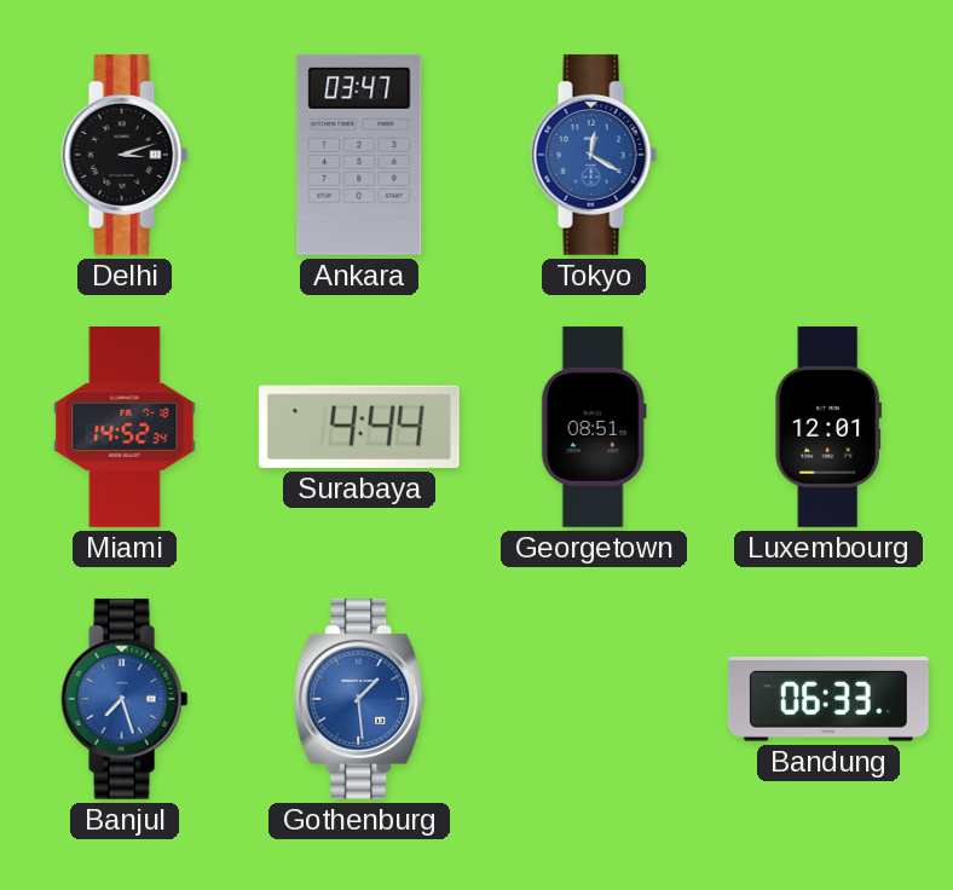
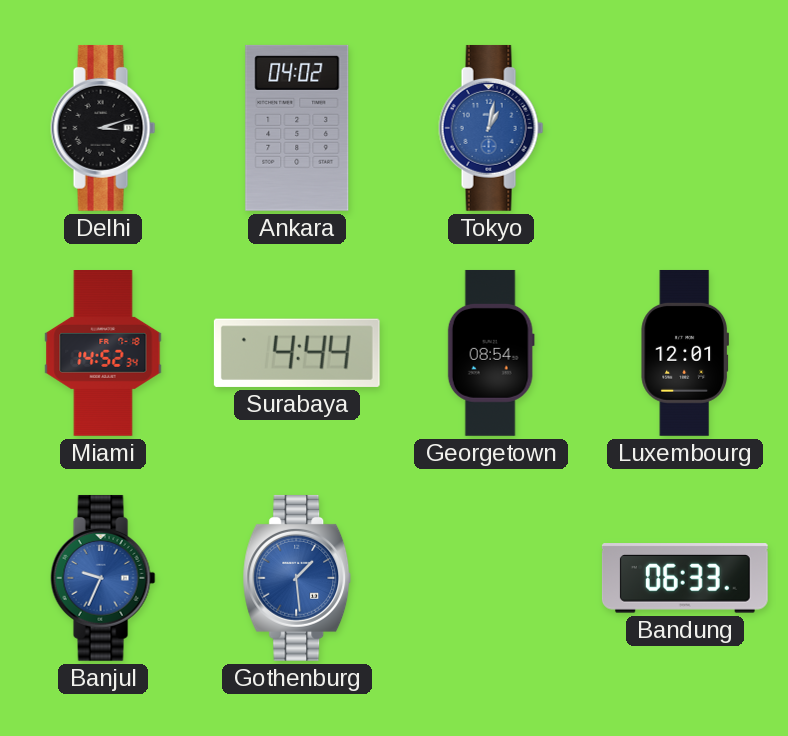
Ankara: 03:47 -> 04:02
Tokyo: 12:20 -> 1:02
Georgetown: 08:51 -> 08:54
Banjul: 7:27 -> 9:34
